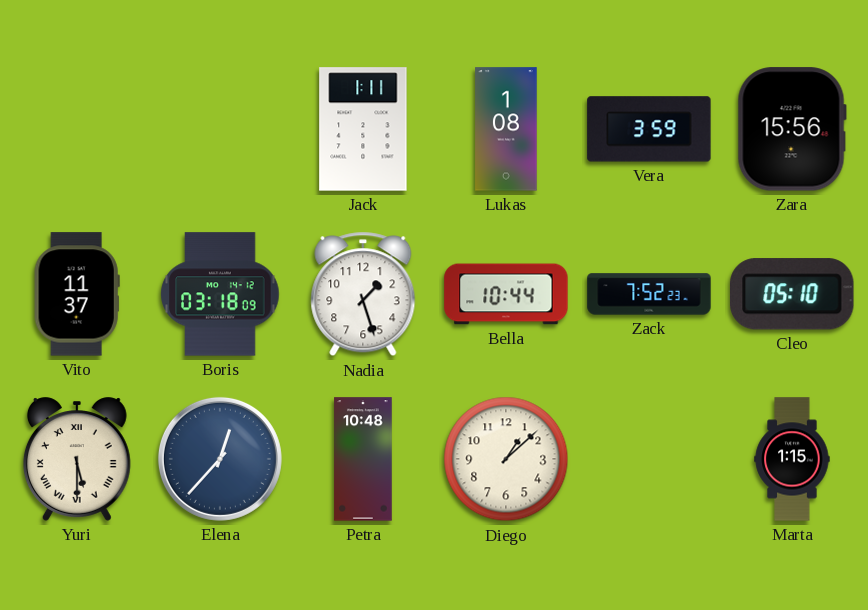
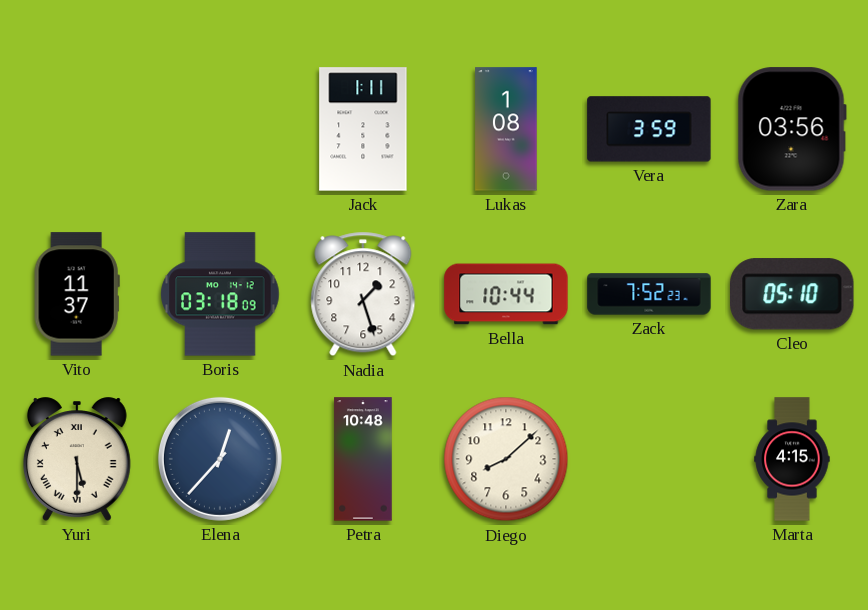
Zara: 15:56 -> 03:56
Diego: 1:08 -> 8:08
Marta: 1:15 -> 4:15
